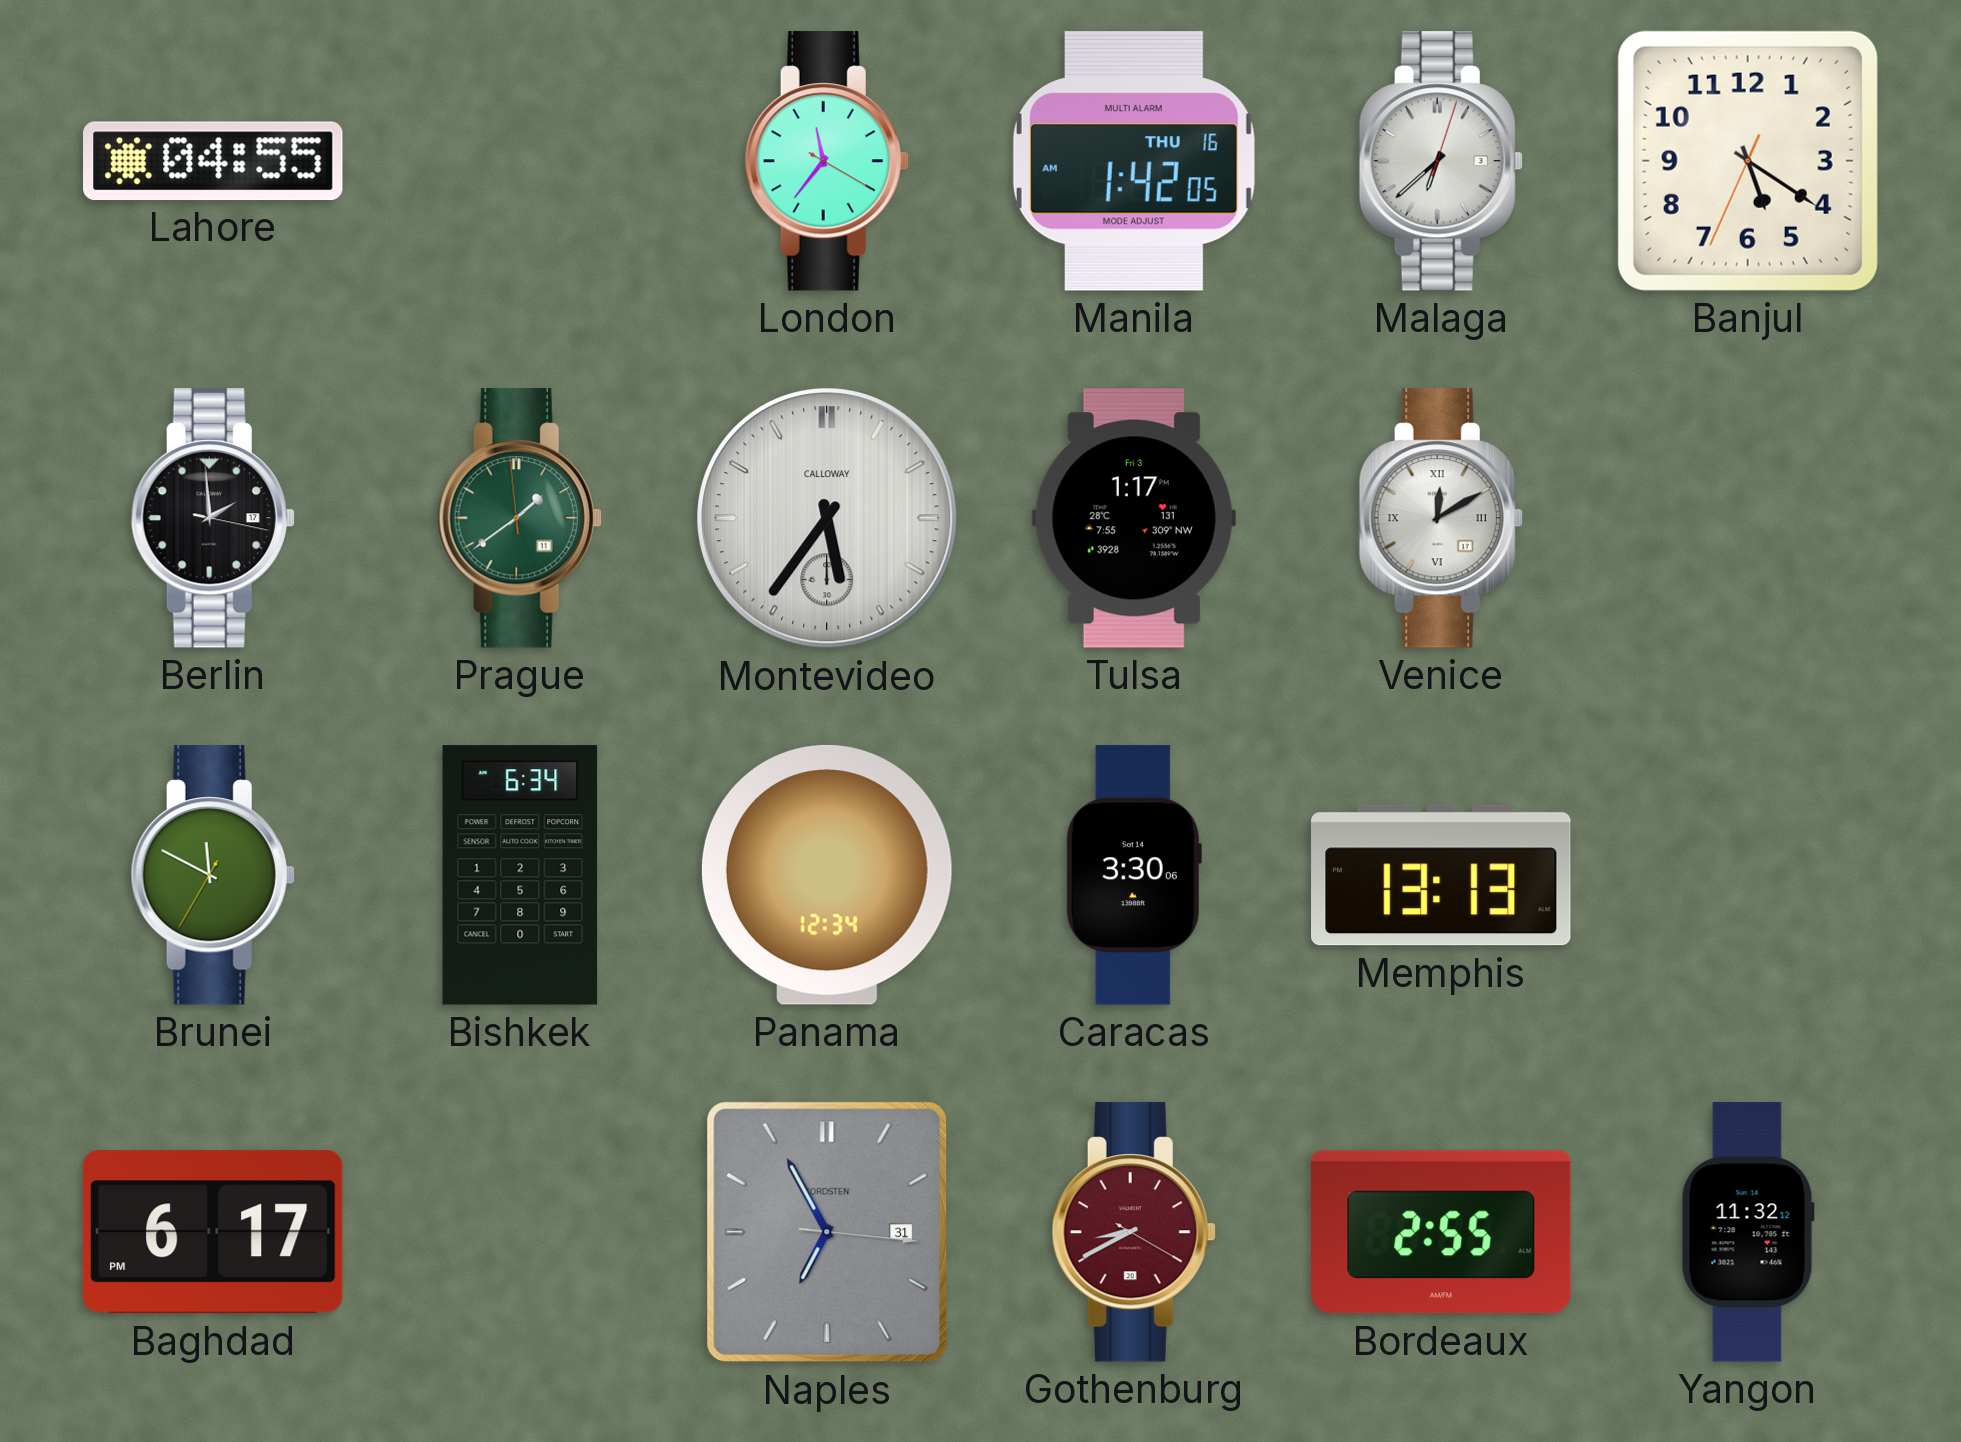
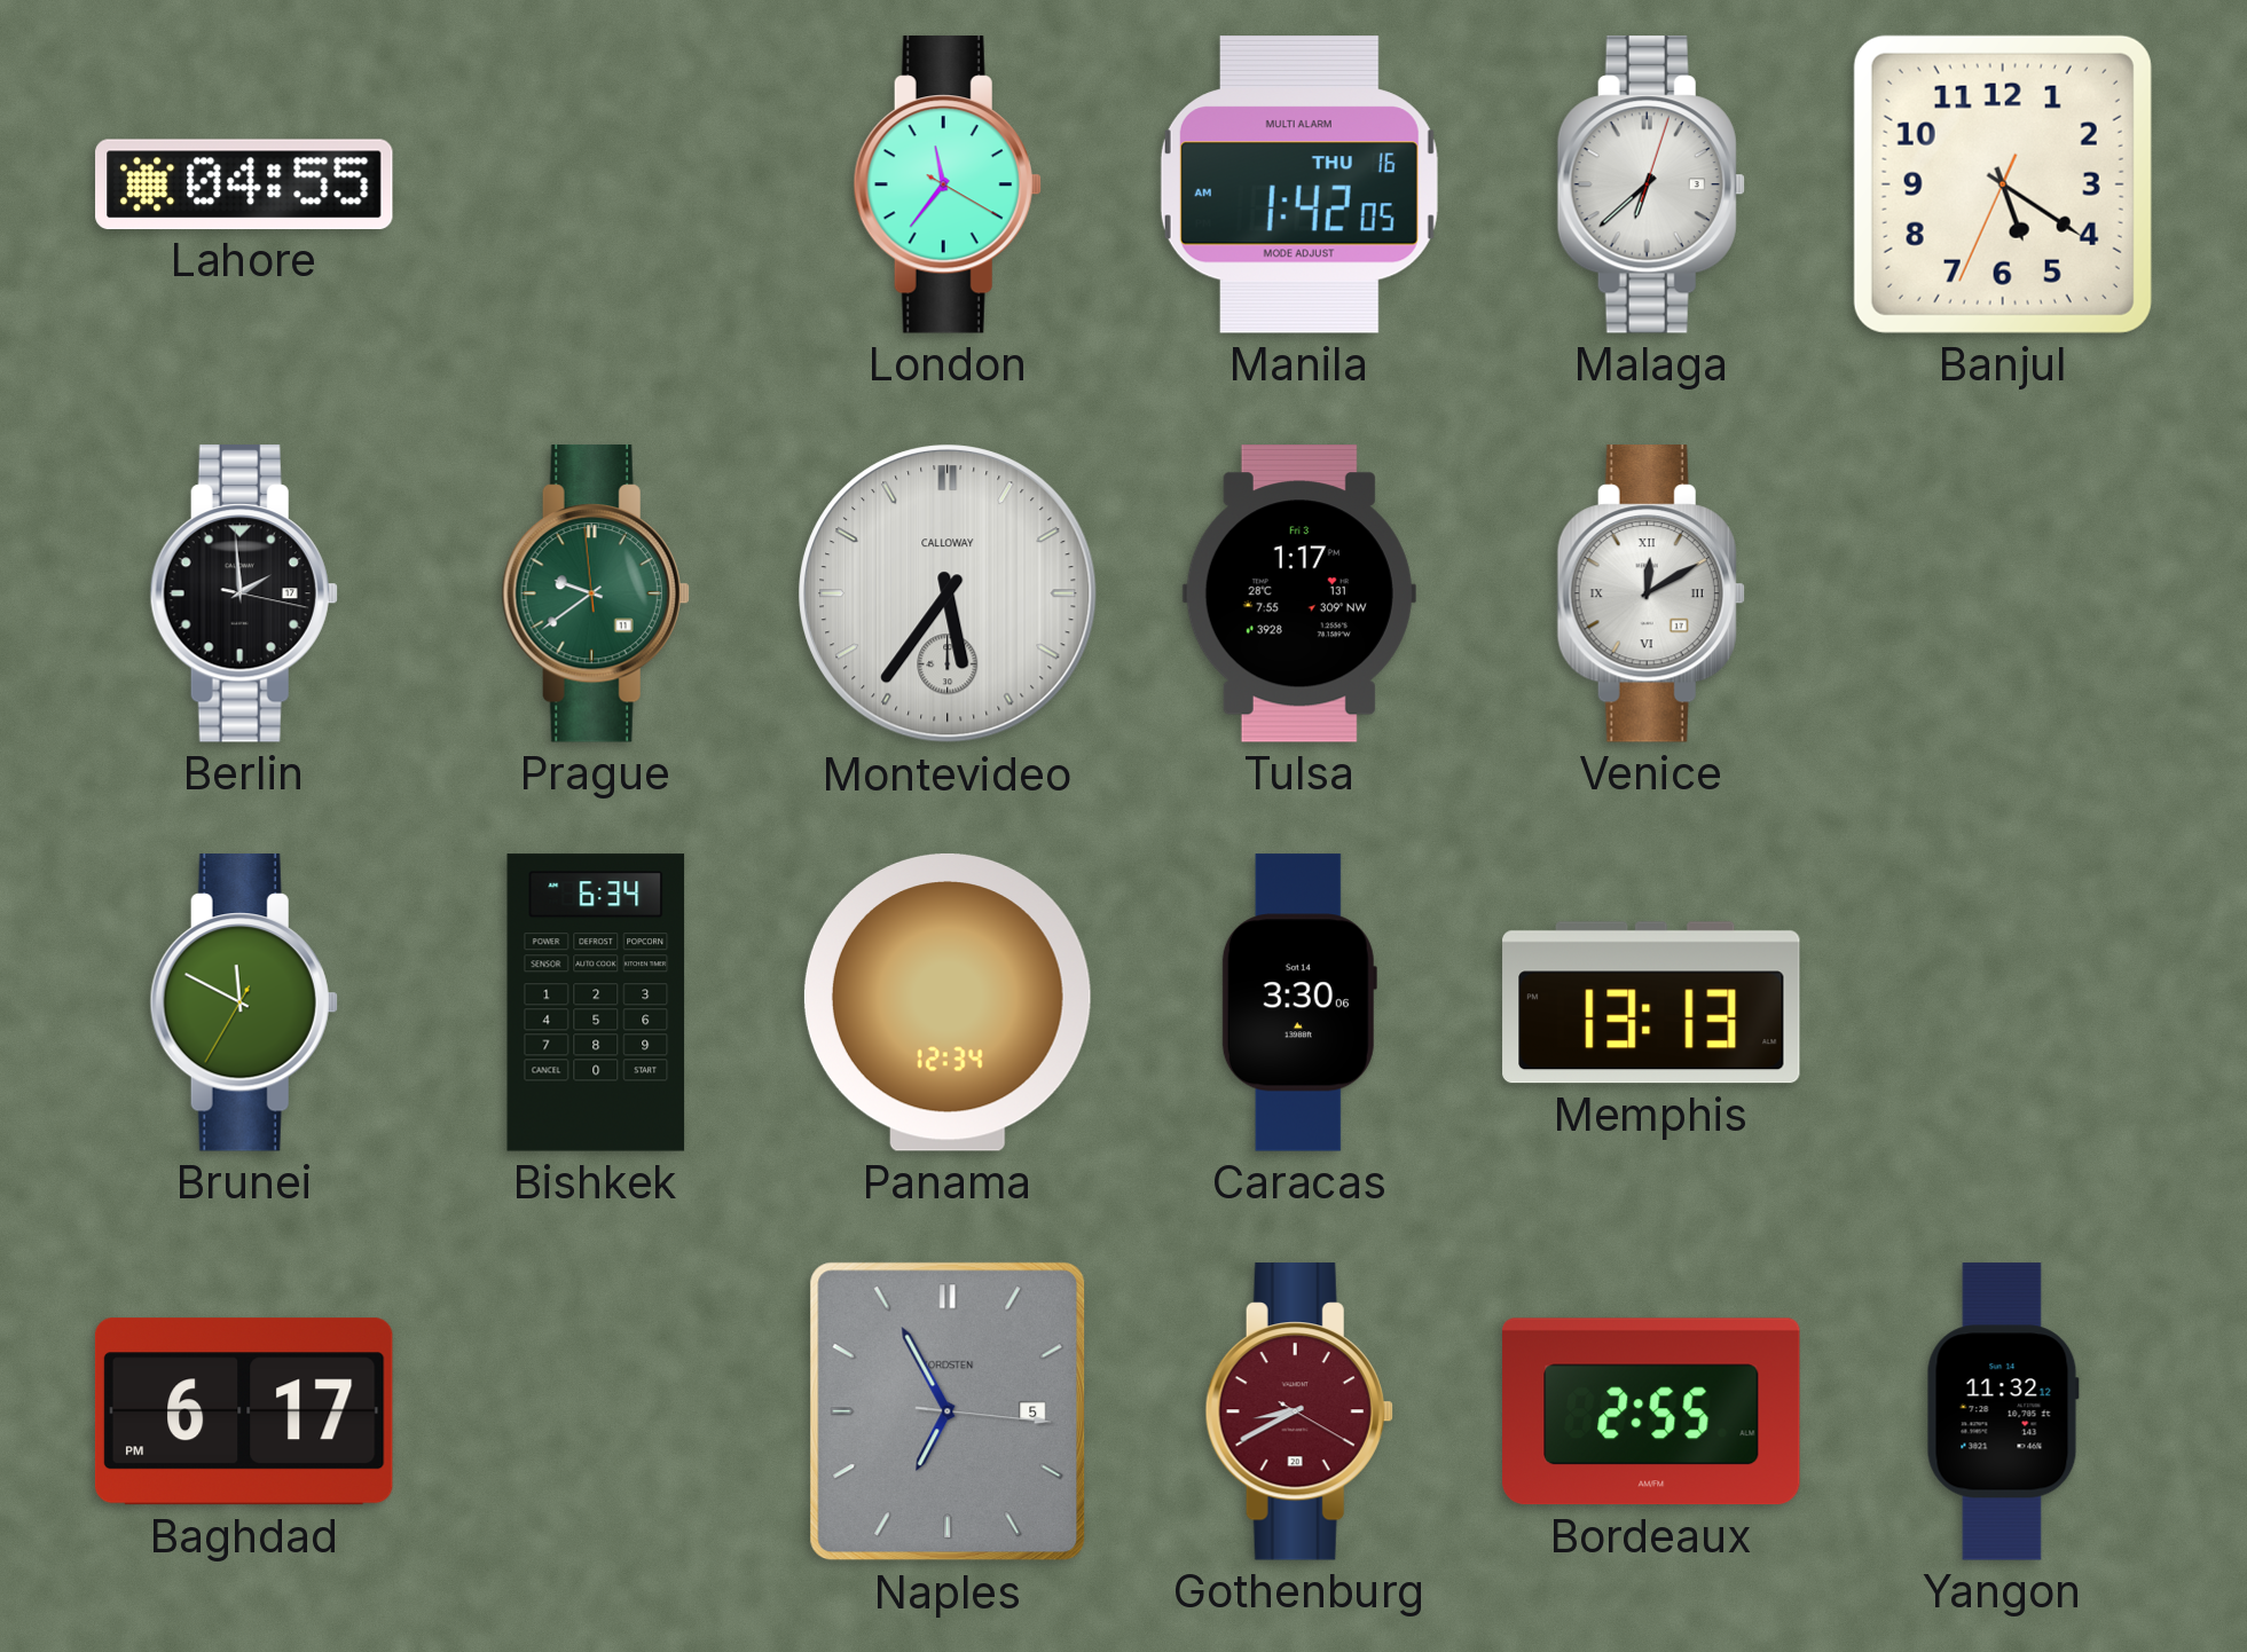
Prague: 1:38 -> 9:38
Naples date: 31 -> 5
